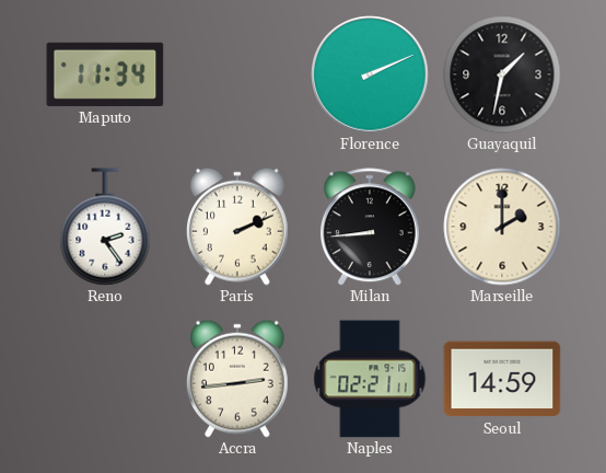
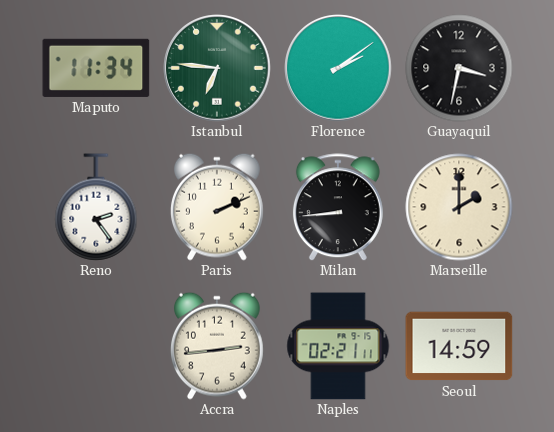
Istanbul: none -> 6:46
Florence: 2:11 -> 2:09
Guayaquil: 1:32 -> 3:32
